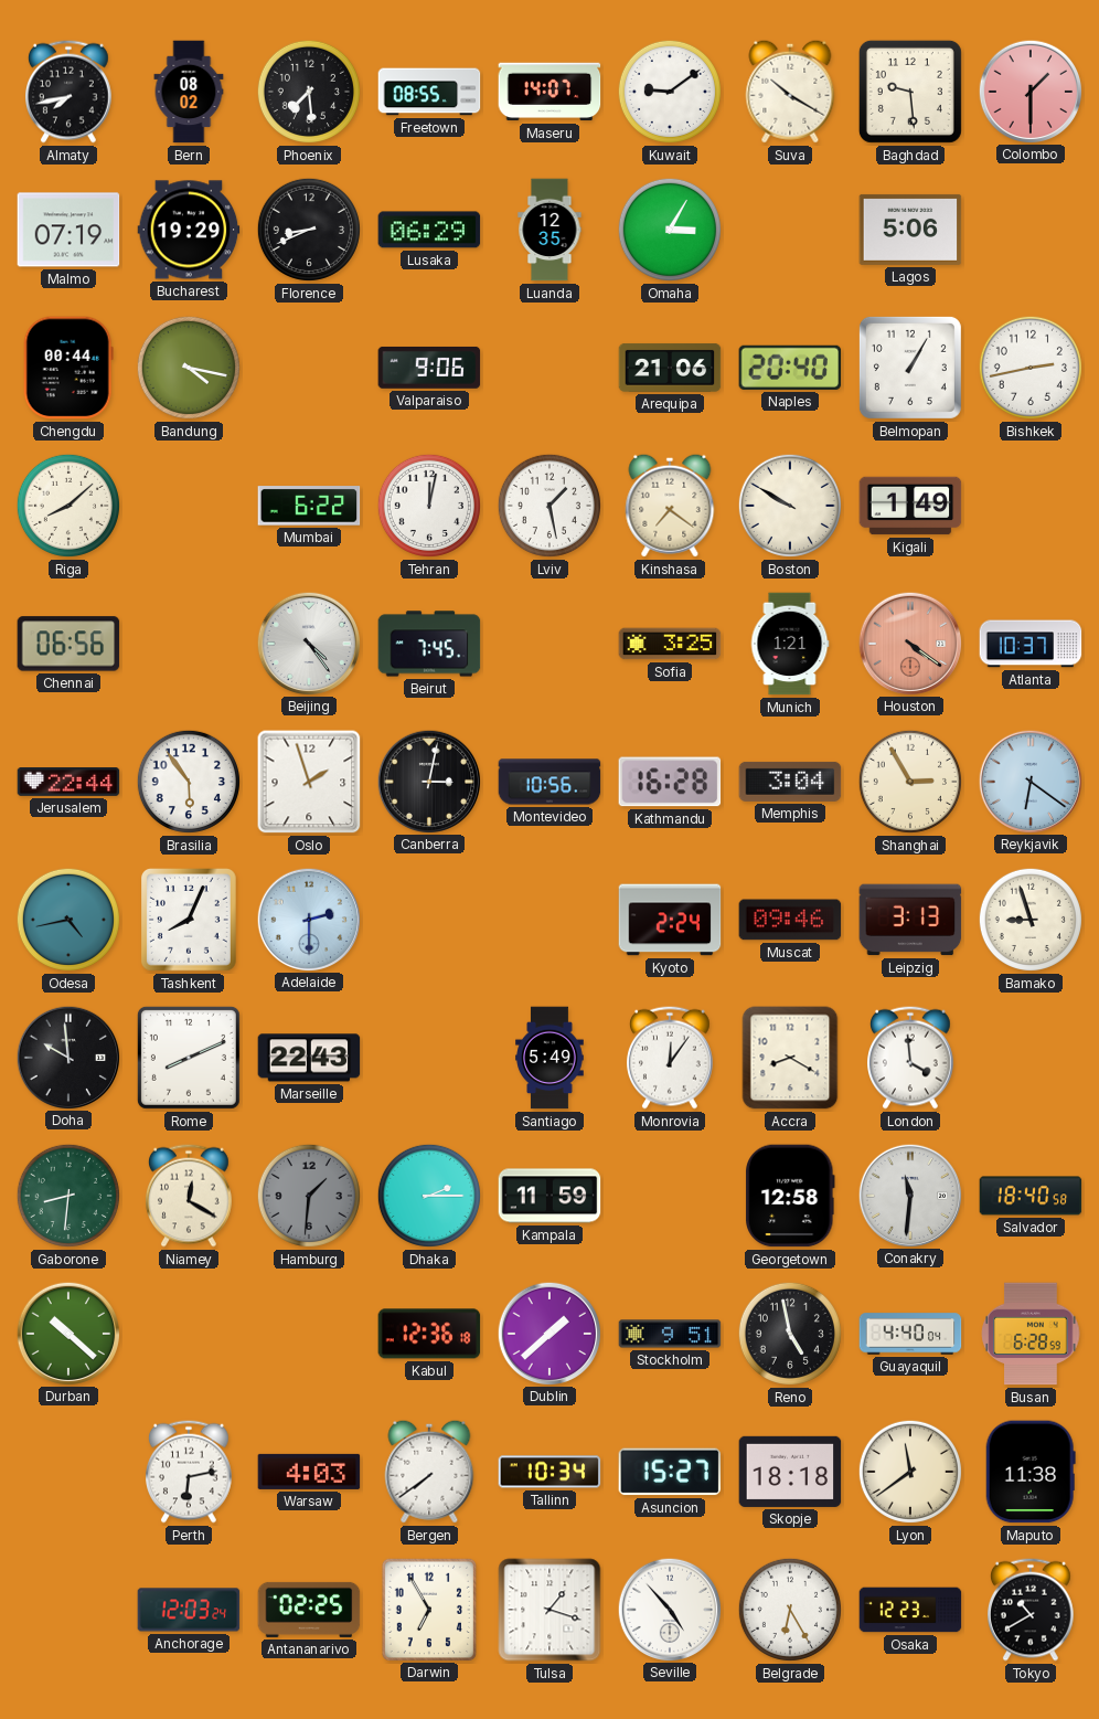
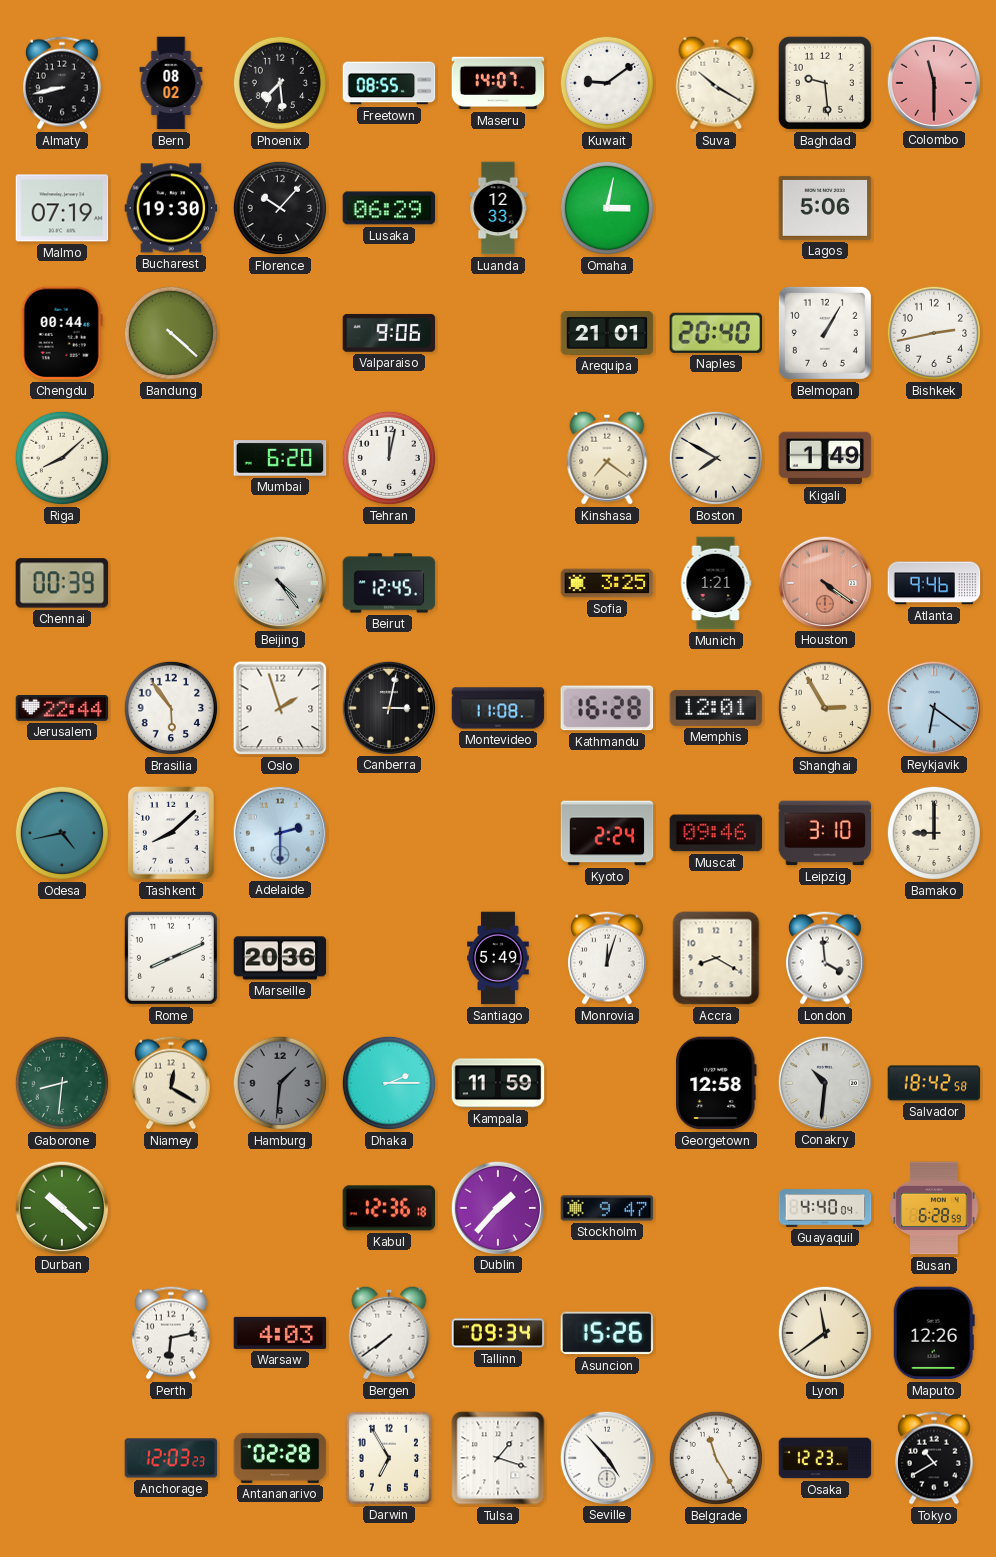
Almaty: 7:43 -> 8:43
Colombo: 1:30 -> 11:30
Bucharest: 19:29 -> 19:30
Florence: 8:41 -> 10:07
Luanda: 12:35 -> 12:33
Omaha: 3:05 -> 3:02
Bandung: 4:17 -> 4:22
Arequipa: 21:06 -> 21:01
Mumbai: 6:22 -> 6:20
Lviv: 1:28 -> none
Boston: 9:50 -> 7:50
Chennai: 06:56 -> 00:39
Beirut: 7:45 -> 12:45
Atlanta: 10:37 -> 9:46
Montevideo: 10:56 -> 11:08
Memphis: 3:04 -> 12:01
Tashkent: 8:04 -> 8:08
Leipzig: 3:13 -> 3:10
Bamako: 8:57 -> 9:00
Doha: 9:59 -> none
Marseille: 22:43 -> 20:36
Monrovia: 12:06 -> 12:03
Conakry: 11:31 -> 10:31
Salvador: 18:40 -> 18:42
Dublin: 1:38 -> 1:37
Stockholm: 9:51 -> 9:47
Reno: 4:58 -> none
Tallinn: 10:34 -> 09:34
Asuncion: 15:27 -> 15:26
Skopje: 18:18 -> none
Maputo: 11:38 -> 12:26
Anchorage: 12:03:24 -> 12:03:23
Antananarivo: 02:25 -> 02:28
Belgrade: 6:25 -> 11:25
